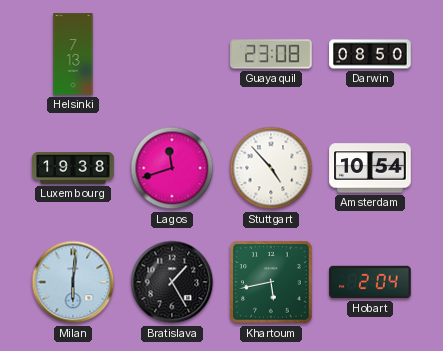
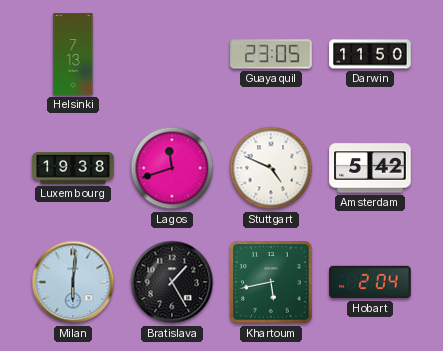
Guayaquil: 23:08 -> 23:05
Darwin: 08:50 -> 11:50
Stuttgart: 4:53 -> 4:49
Amsterdam: 10:54 -> 5:42
